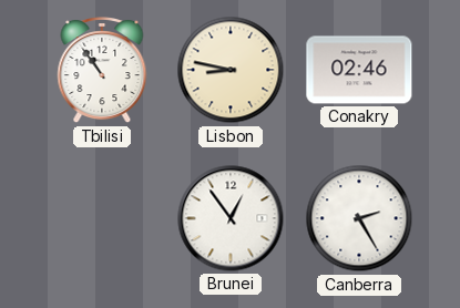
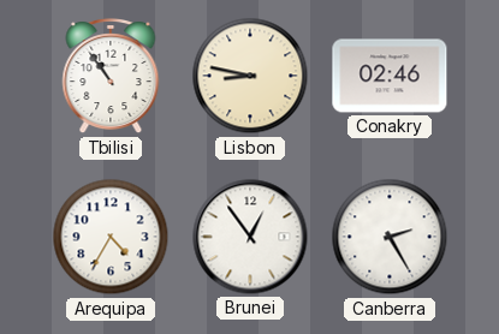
Arequipa: none -> 4:35
